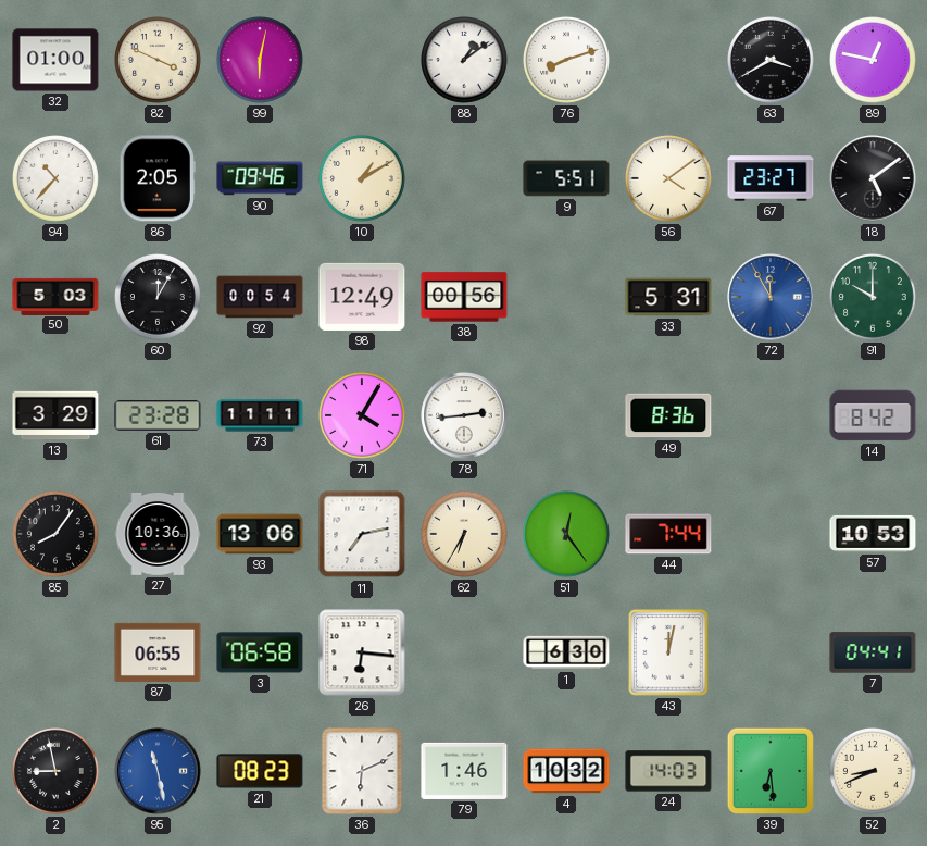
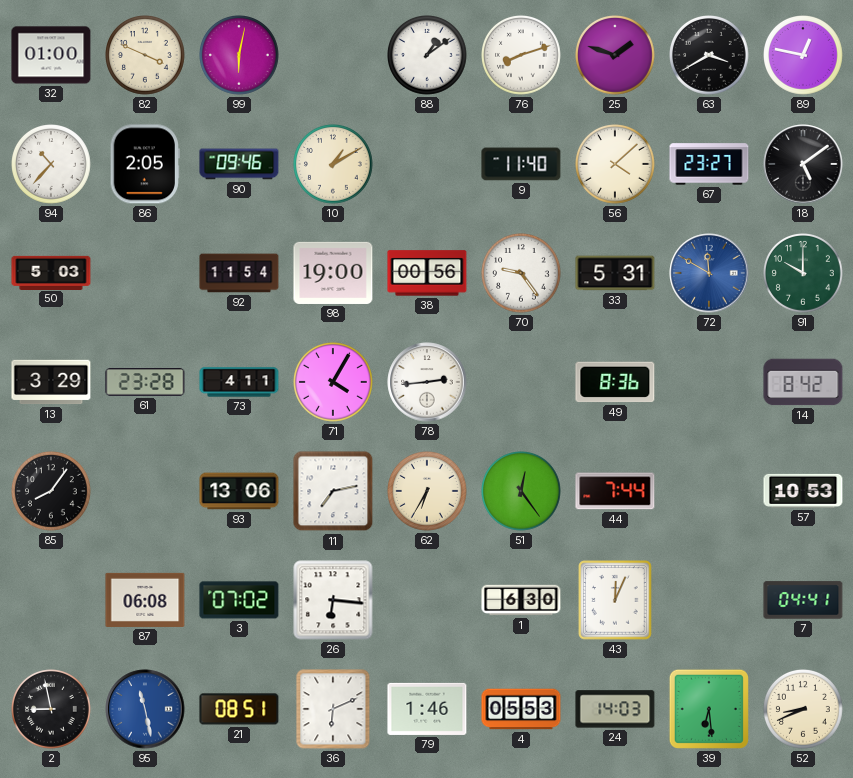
25: none -> 1:48
9: 5:51 -> 11:40
56: 4:09 -> 4:08
60: 12:05 -> none
92: 00:54 -> 11:54
98: 12:49 -> 19:00
70: none -> 9:24
72: 11:55 -> 11:50
73: 11:11 -> 4:11
27: 10:36 -> none
87: 06:55 -> 06:08
3: 06:58 -> 07:02
43: 12:02 -> 12:04
21: 08:23 -> 08:51
4: 10:32 -> 05:53
